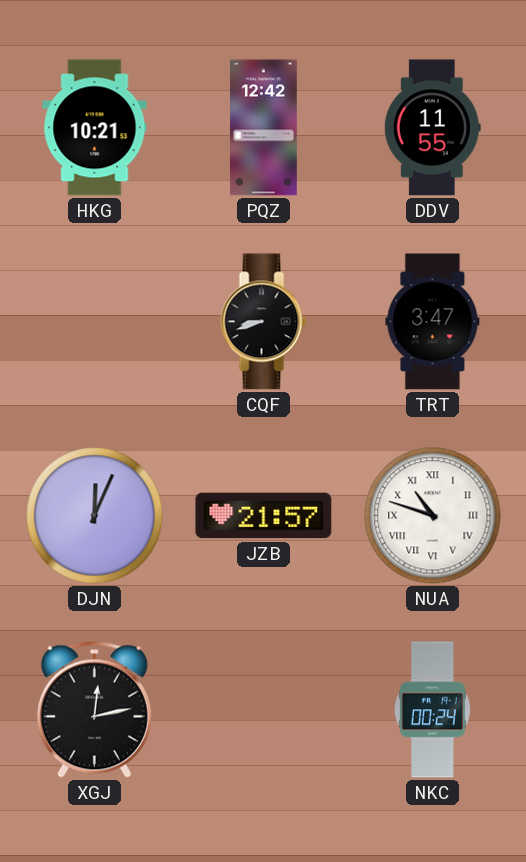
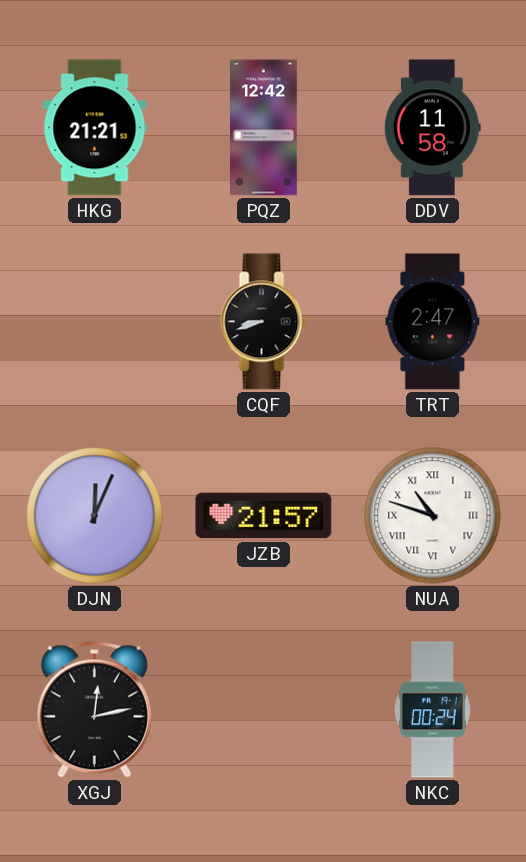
HKG: 10:21 -> 21:21
DDV: 11:55 -> 11:58
TRT: 3:47 -> 2:47
